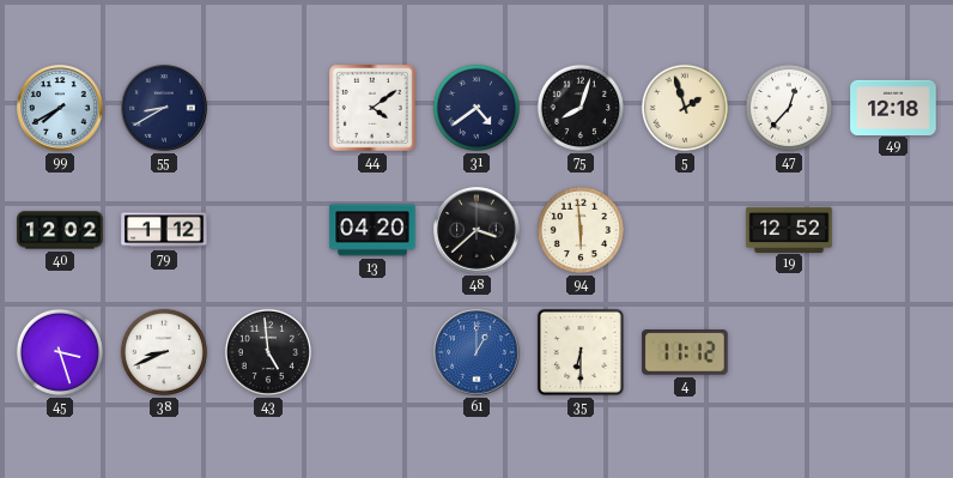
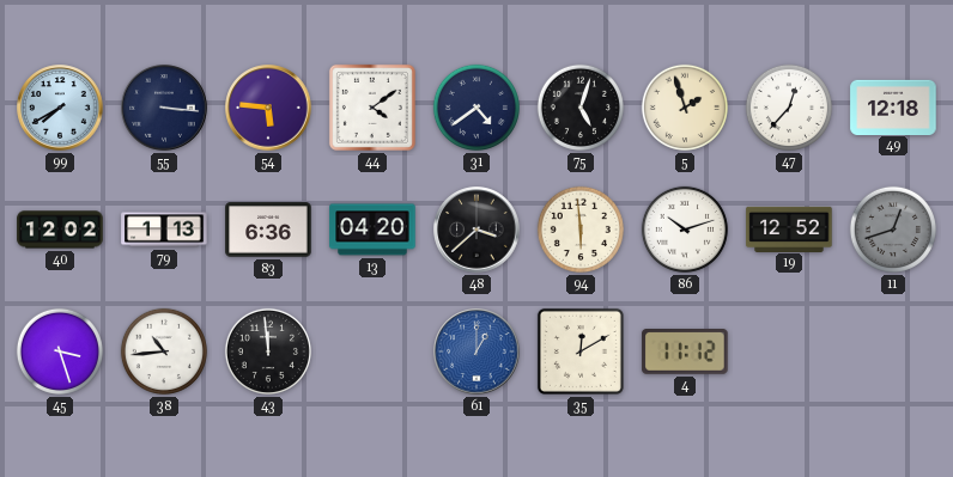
55: 8:40 -> 3:16
54: none -> 5:46
75: 8:03 -> 5:03
79: 1:12 -> 1:13
83: none -> 6:36
86: none -> 10:12
11: none -> 12:42
38: 8:41 -> 10:44
43: 4:59 -> 11:59
35: 6:30 -> 12:10
